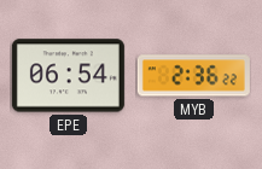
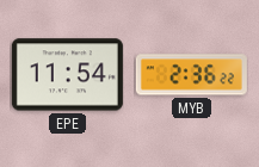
EPE: 06:54 -> 11:54
